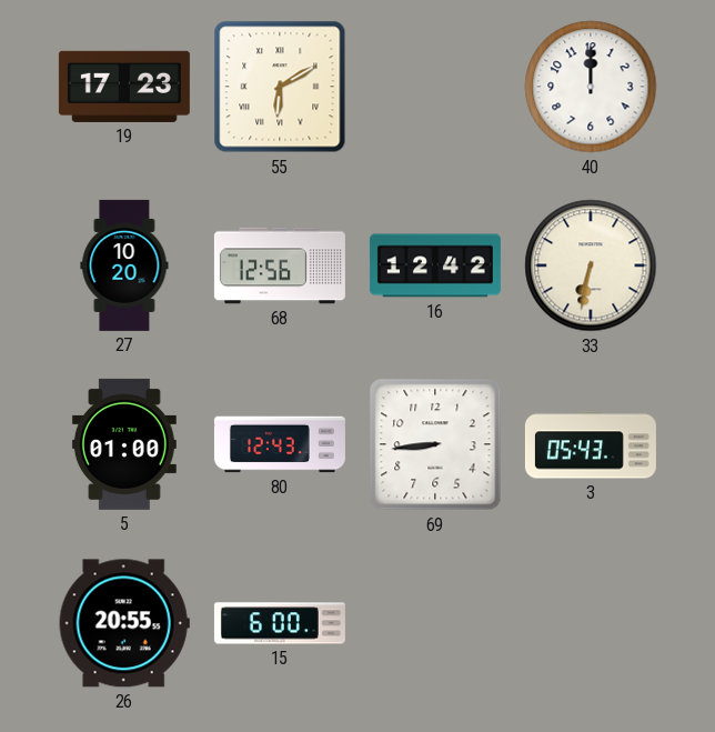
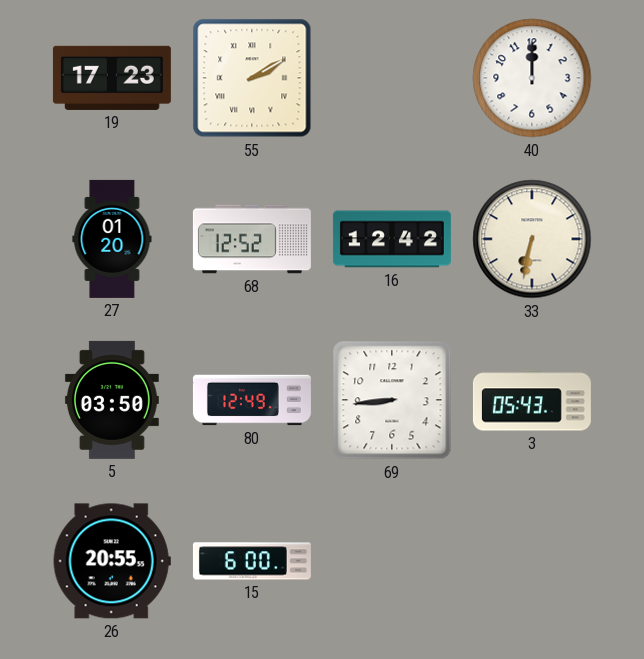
55: 6:10 -> 2:10
27: 10:20 -> 01:20
68: 12:56 -> 12:52
5: 01:00 -> 03:50
80: 12:43 -> 12:49
